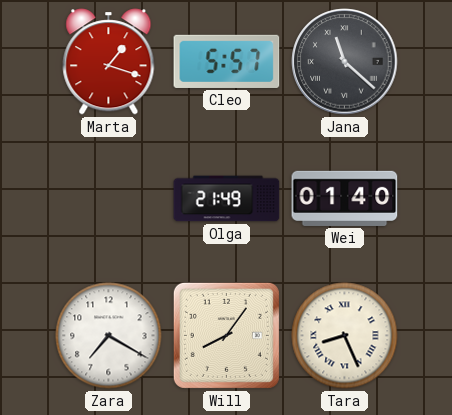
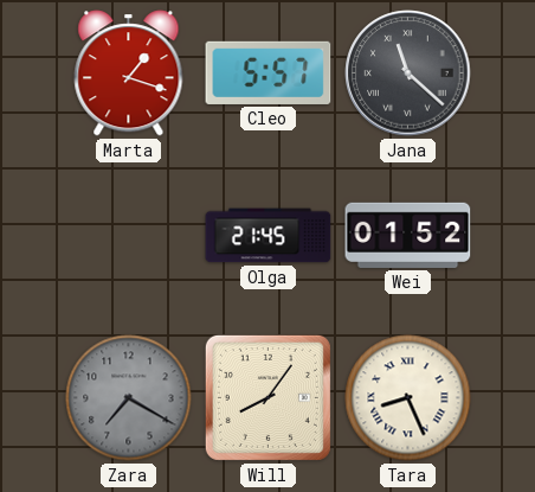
Olga: 21:49 -> 21:45
Wei: 01:40 -> 01:52
Zara dial: white -> grey
